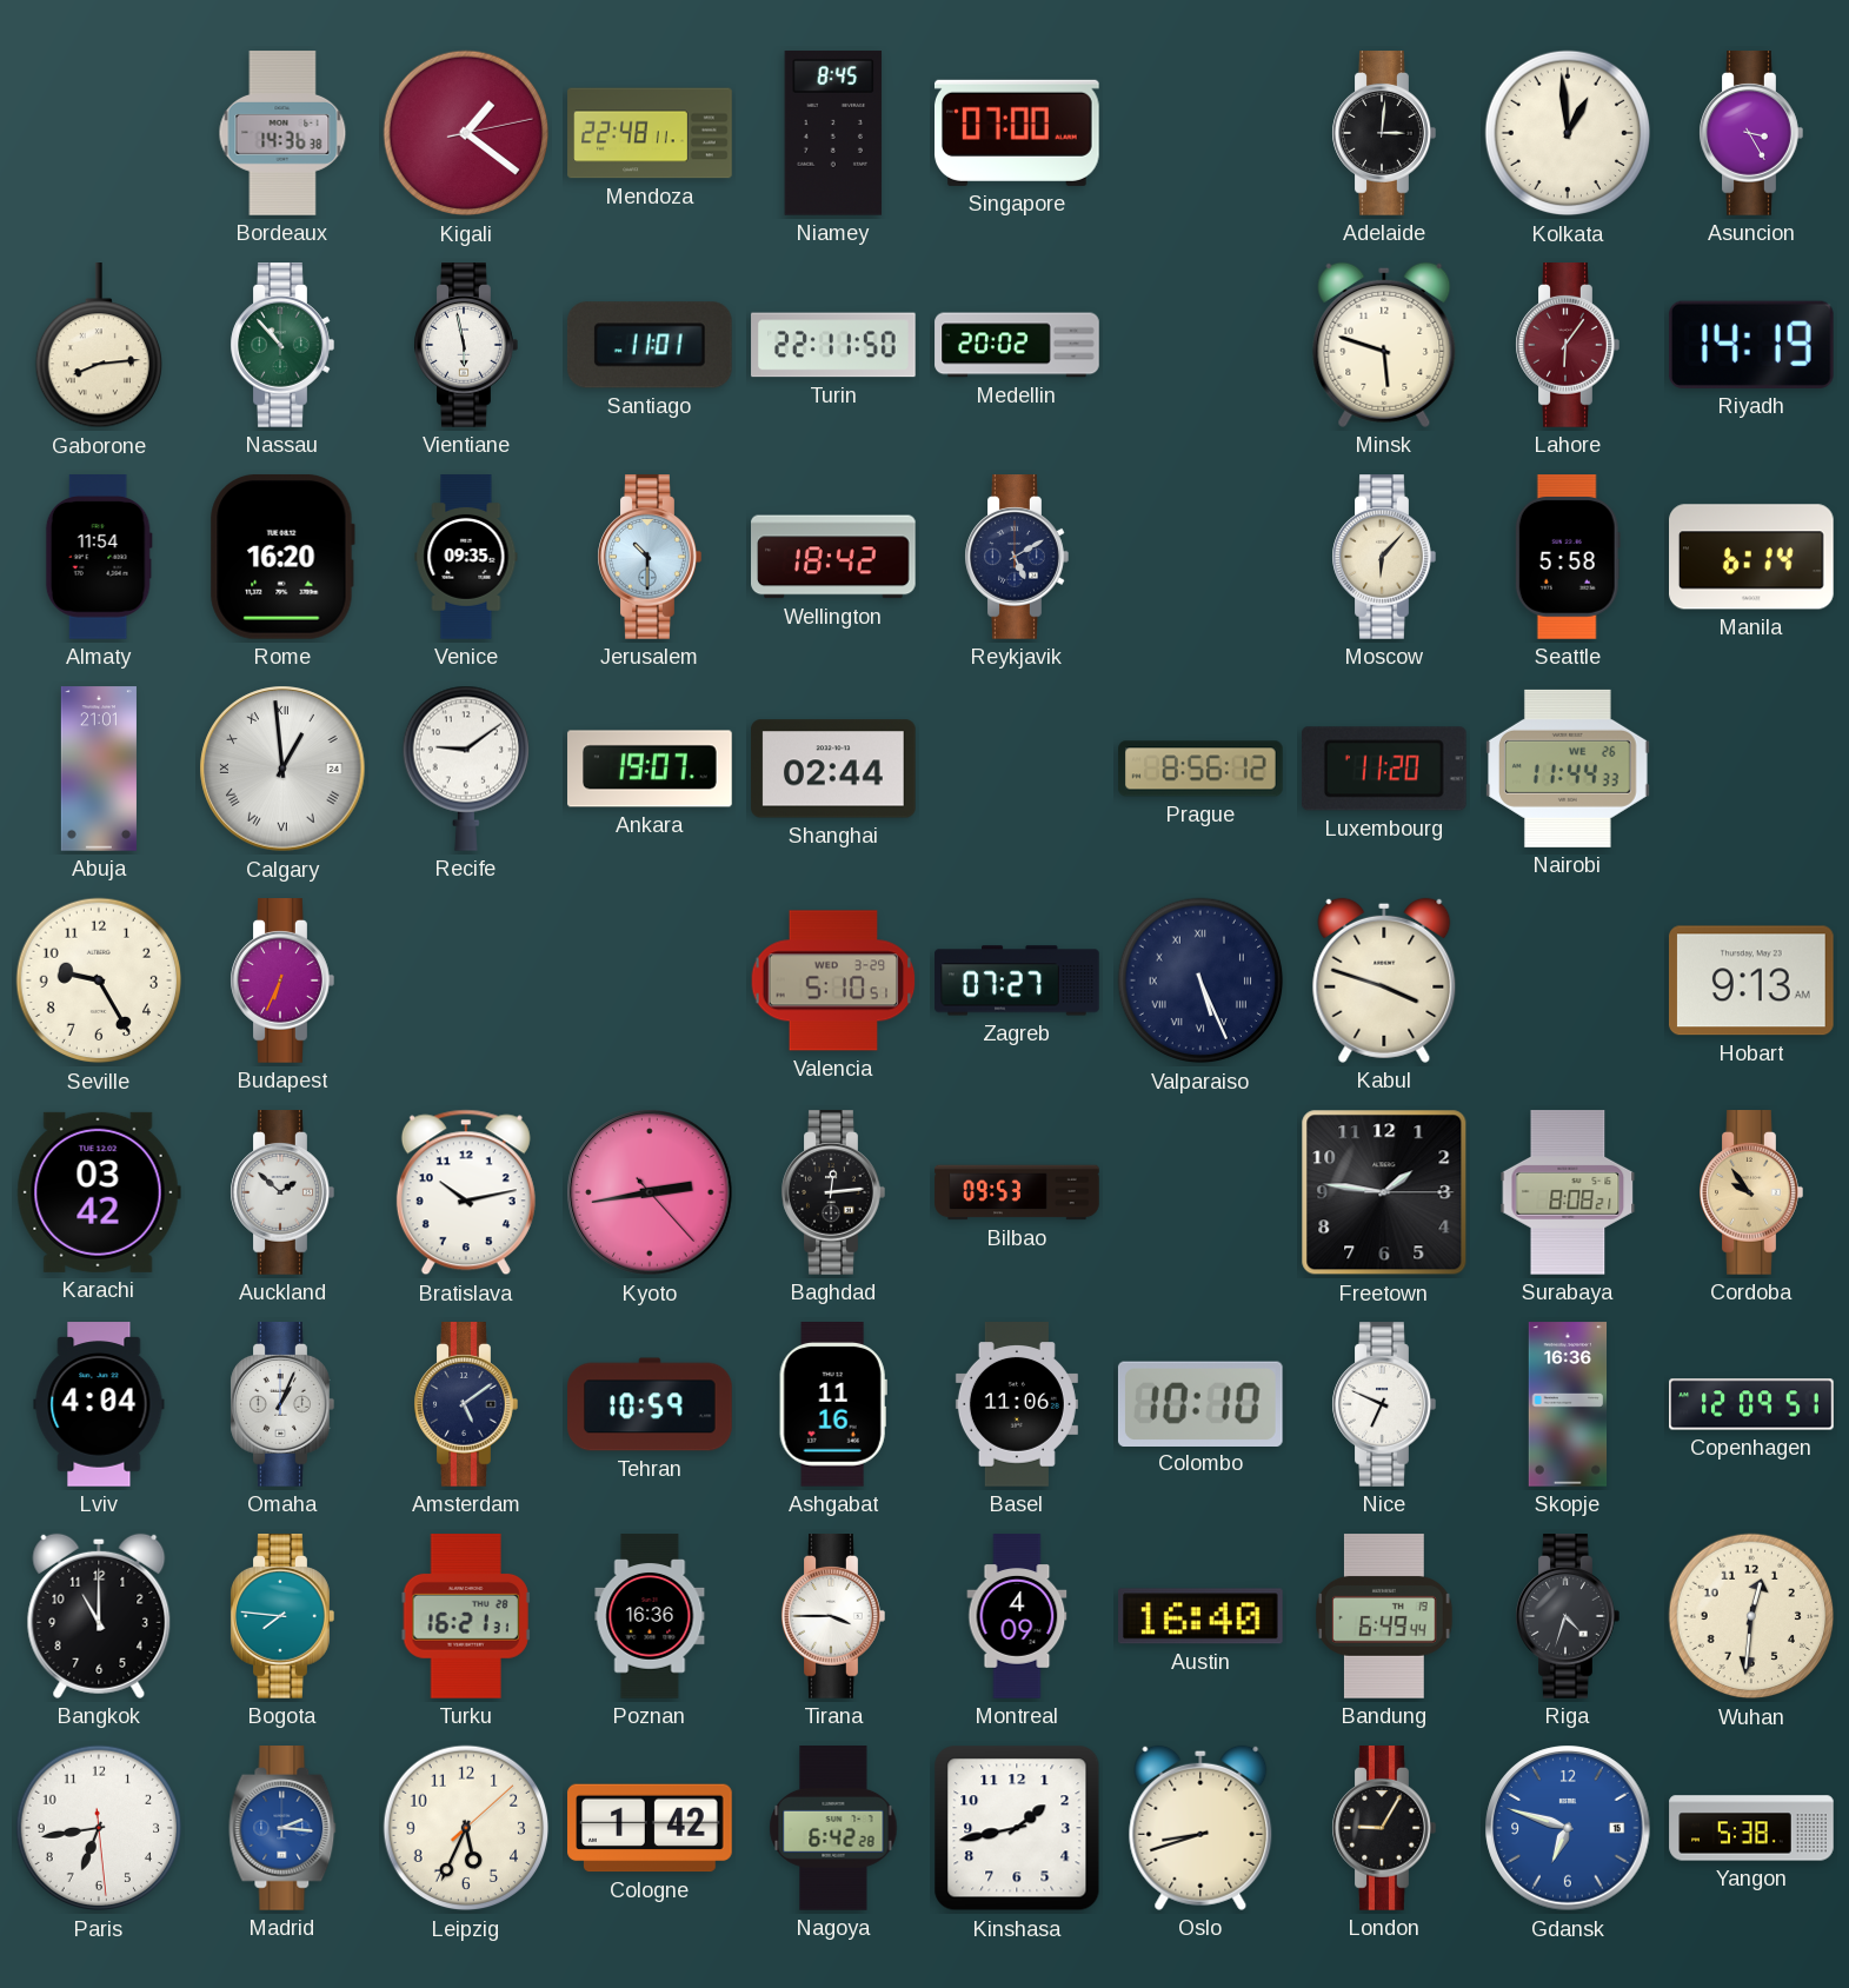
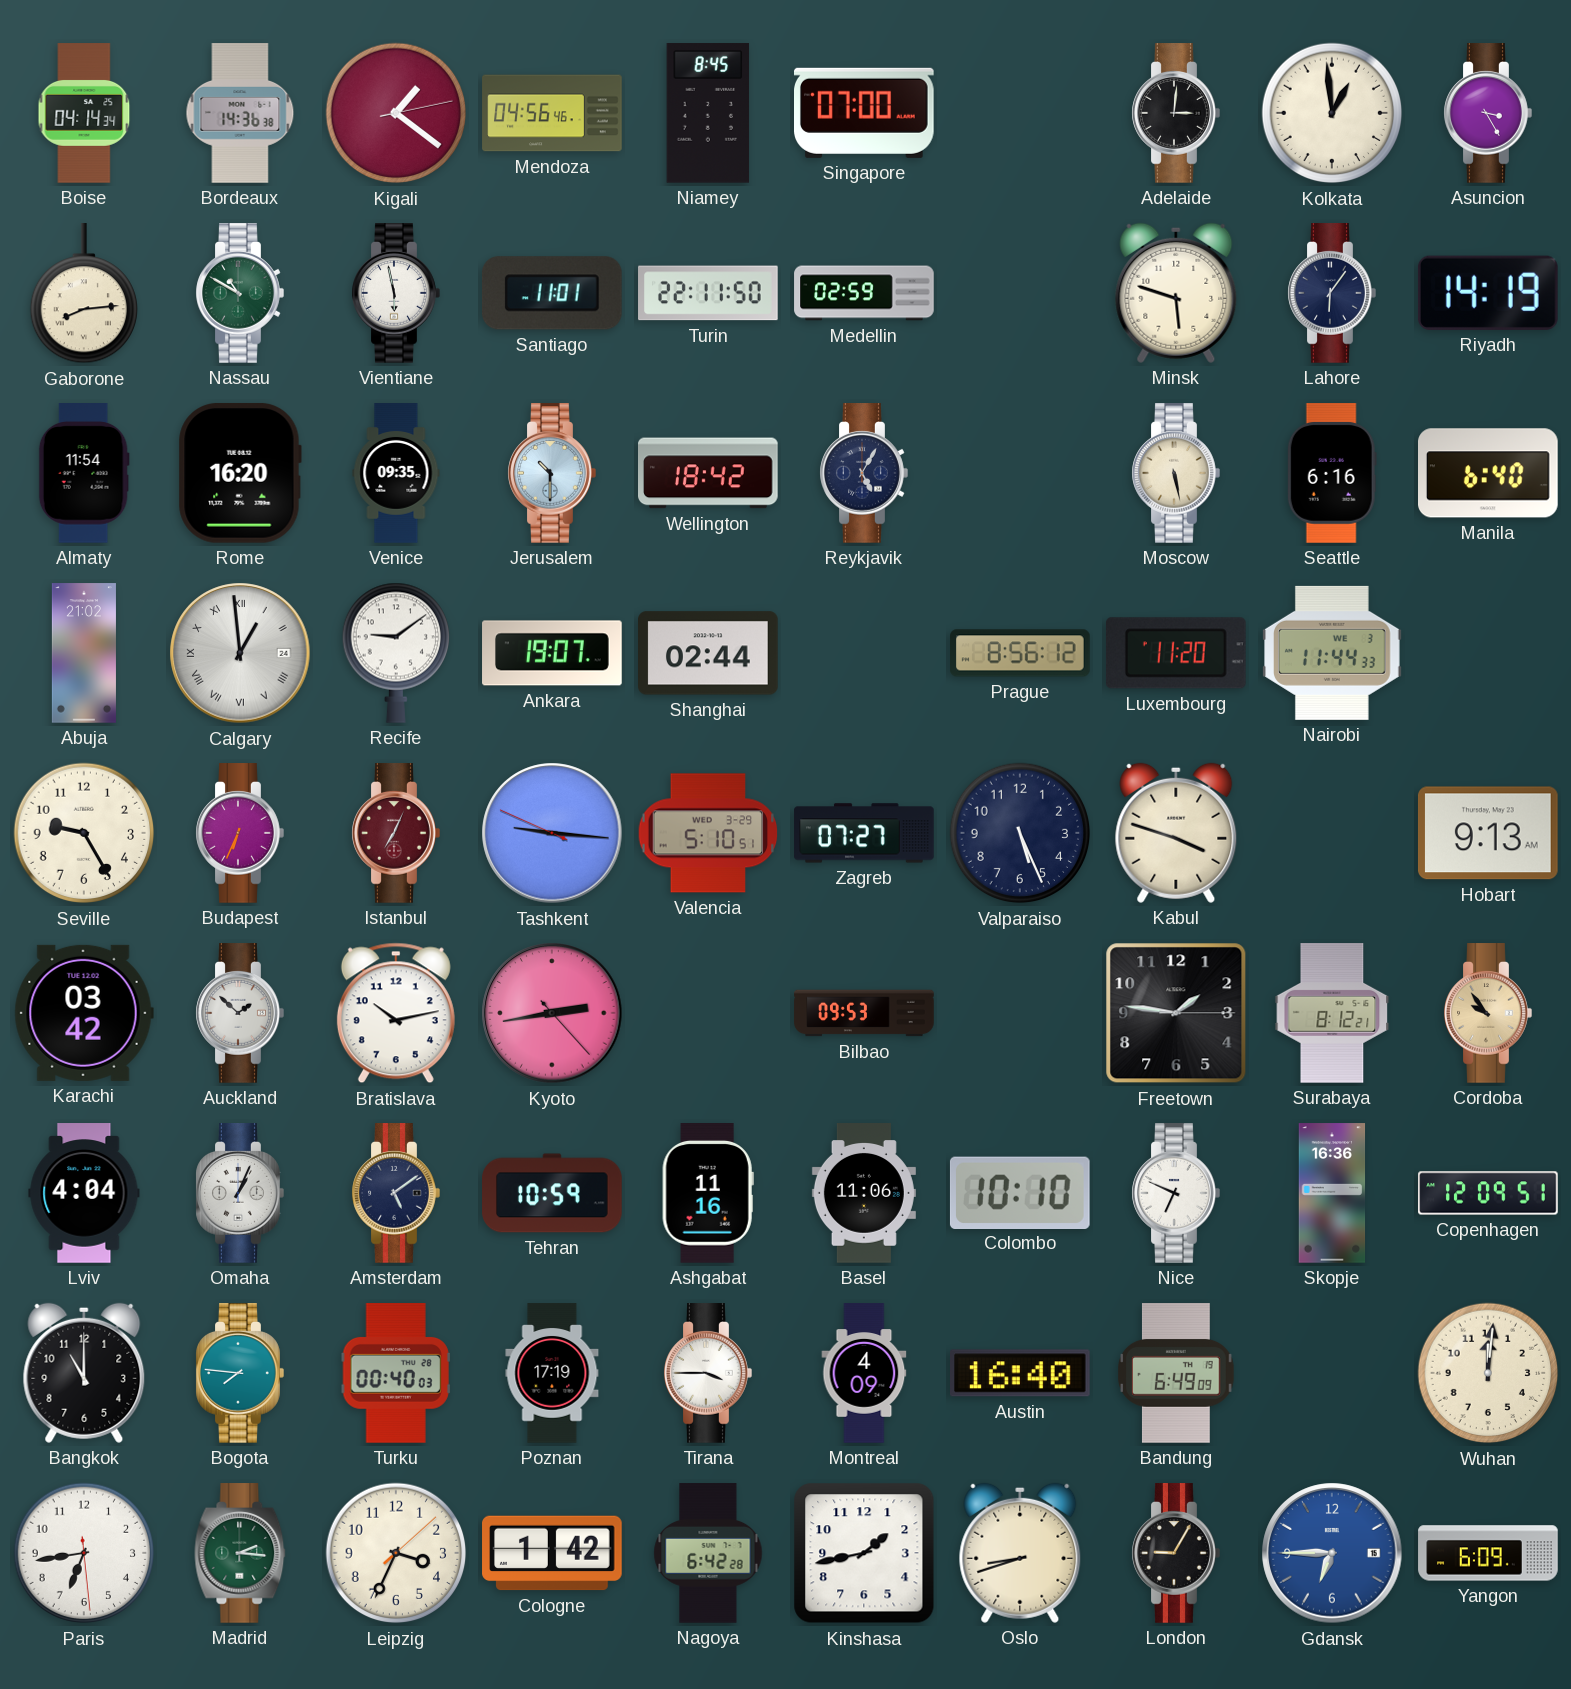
Boise: none -> 04:14
Mendoza: 22:48 -> 04:56
Nassau: 10:53 -> 10:50
Medellin: 20:02 -> 02:59
Lahore dial: burgundy -> navy
Reykjavik: 5:10 -> 5:05
Moscow: 6:07 -> 5:28
Seattle: 5:58 -> 6:16
Manila: 6:14 -> 6:40
Abuja: 21:01 -> 21:02
Nairobi date: WE 26 -> WE 3
Istanbul: none -> 7:04
Tashkent: none -> 9:15
Valparaiso numerals: Roman -> Arabic
Baghdad: 12:14 -> none
Surabaya: 8:08 -> 8:12
Turku: 16:21 -> 00:40
Poznan: 16:36 -> 17:19
Bandung: 6:49:44 -> 6:49:09
Riga: 4:33 -> none
Wuhan: 12:31 -> 12:01
Madrid dial: blue -> green
Leipzig: 5:34 -> 3:34
Gdansk: 6:48 -> 6:45
Yangon: 5:38 -> 6:09
